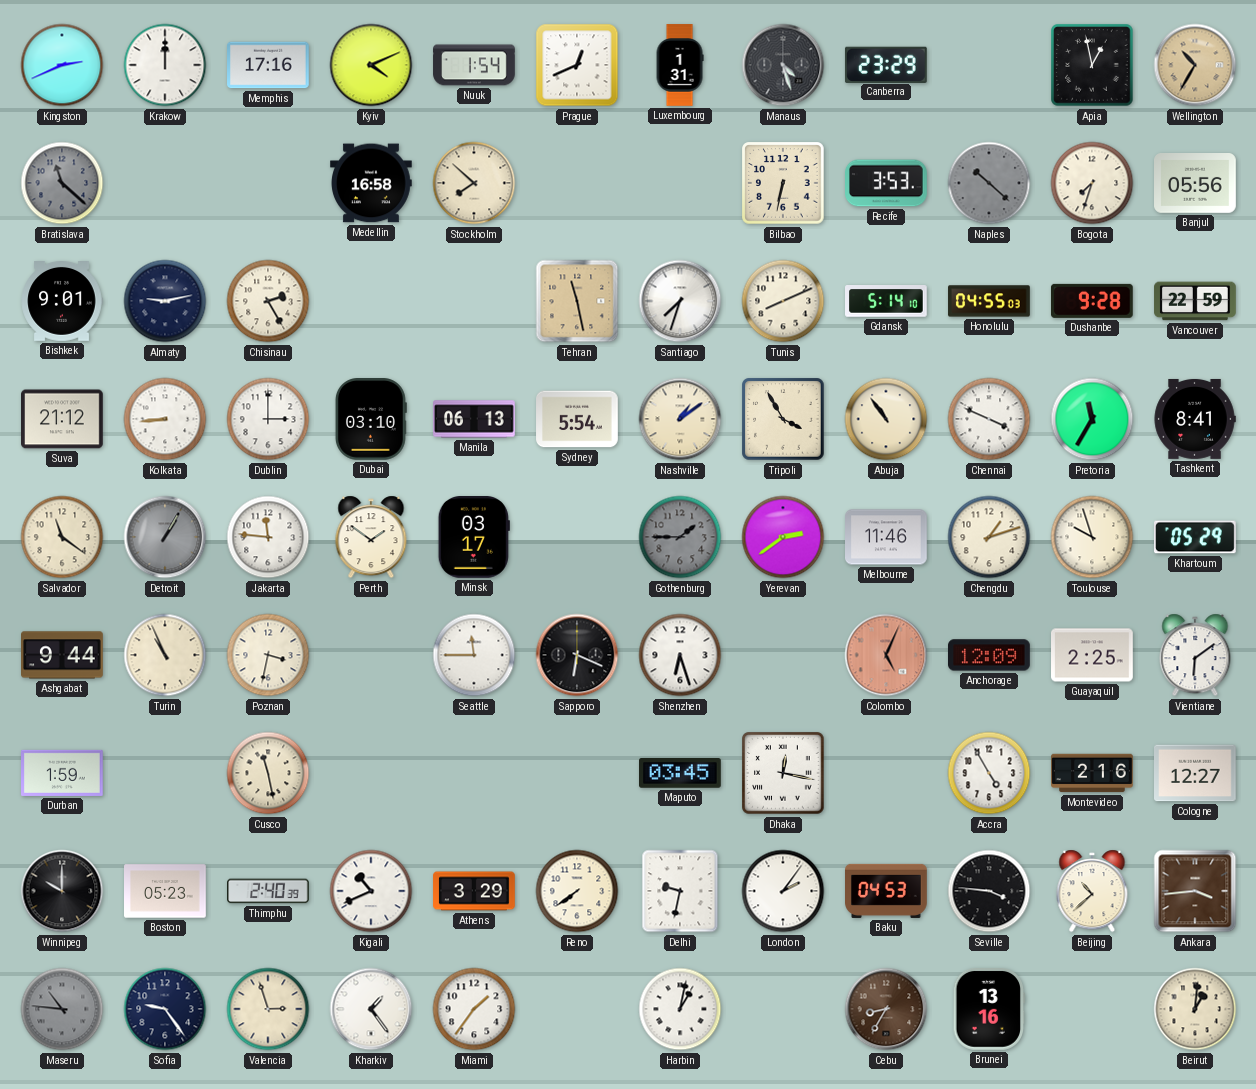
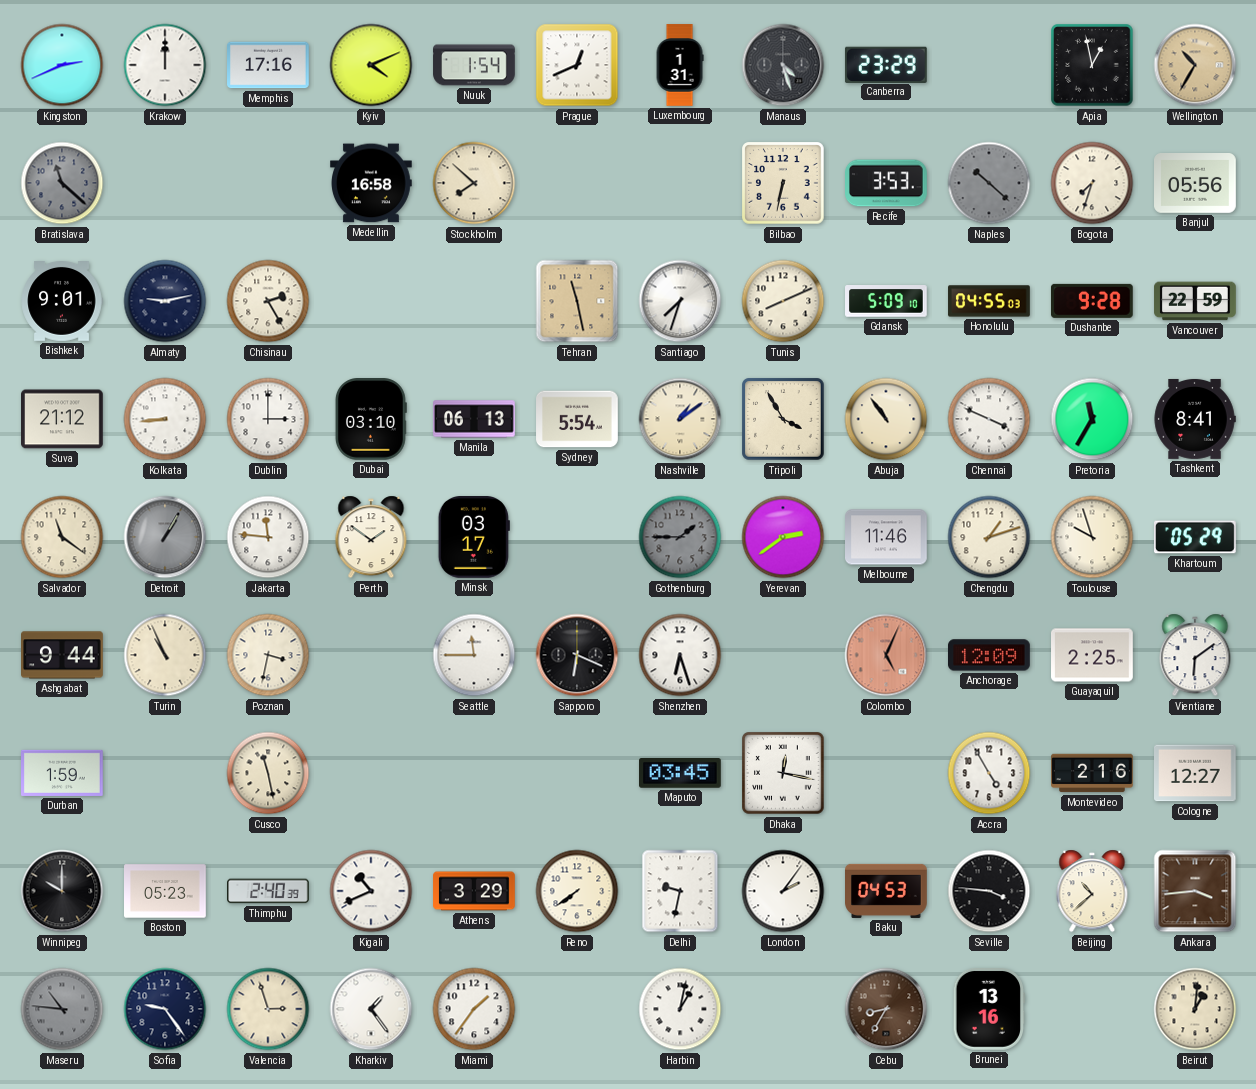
Gdansk: 5:14 -> 5:09
